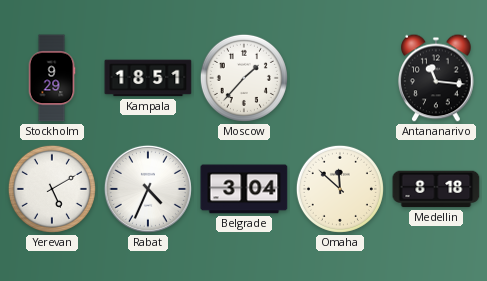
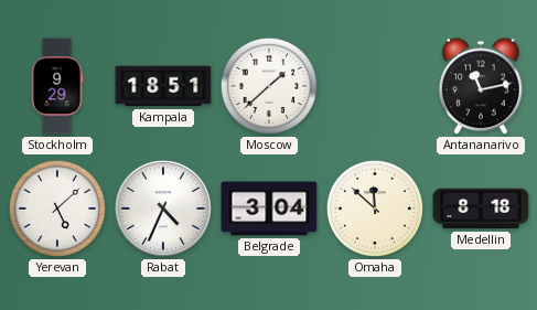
Moscow: 1:37 -> 1:38
Antananarivo: 11:16 -> 11:13
Yerevan: 5:10 -> 5:08
